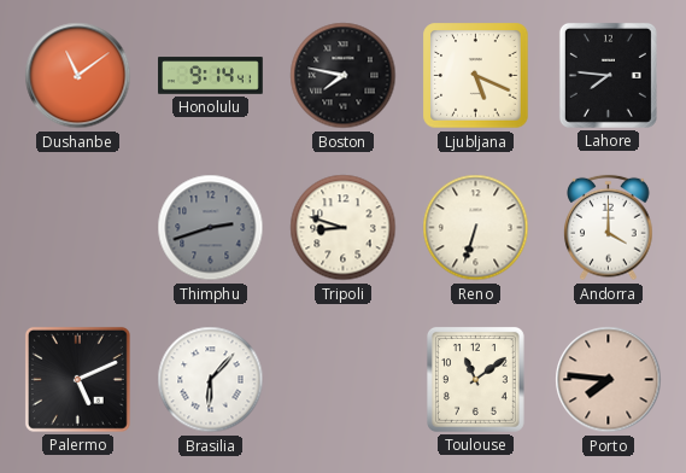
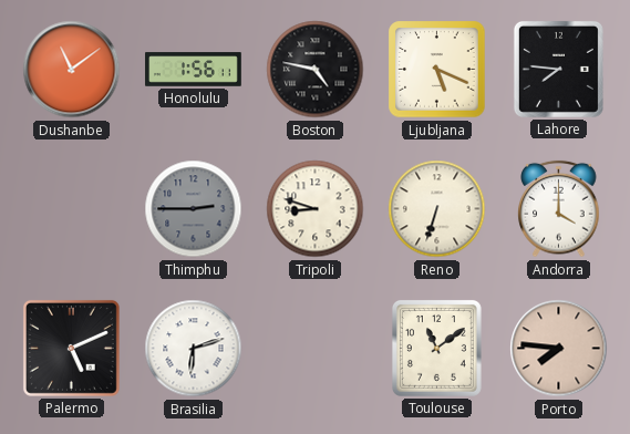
Honolulu: 9:14 -> 1:56
Boston: 7:47 -> 4:47
Thimphu: 2:42 -> 2:45
Brasilia: 6:07 -> 6:12
